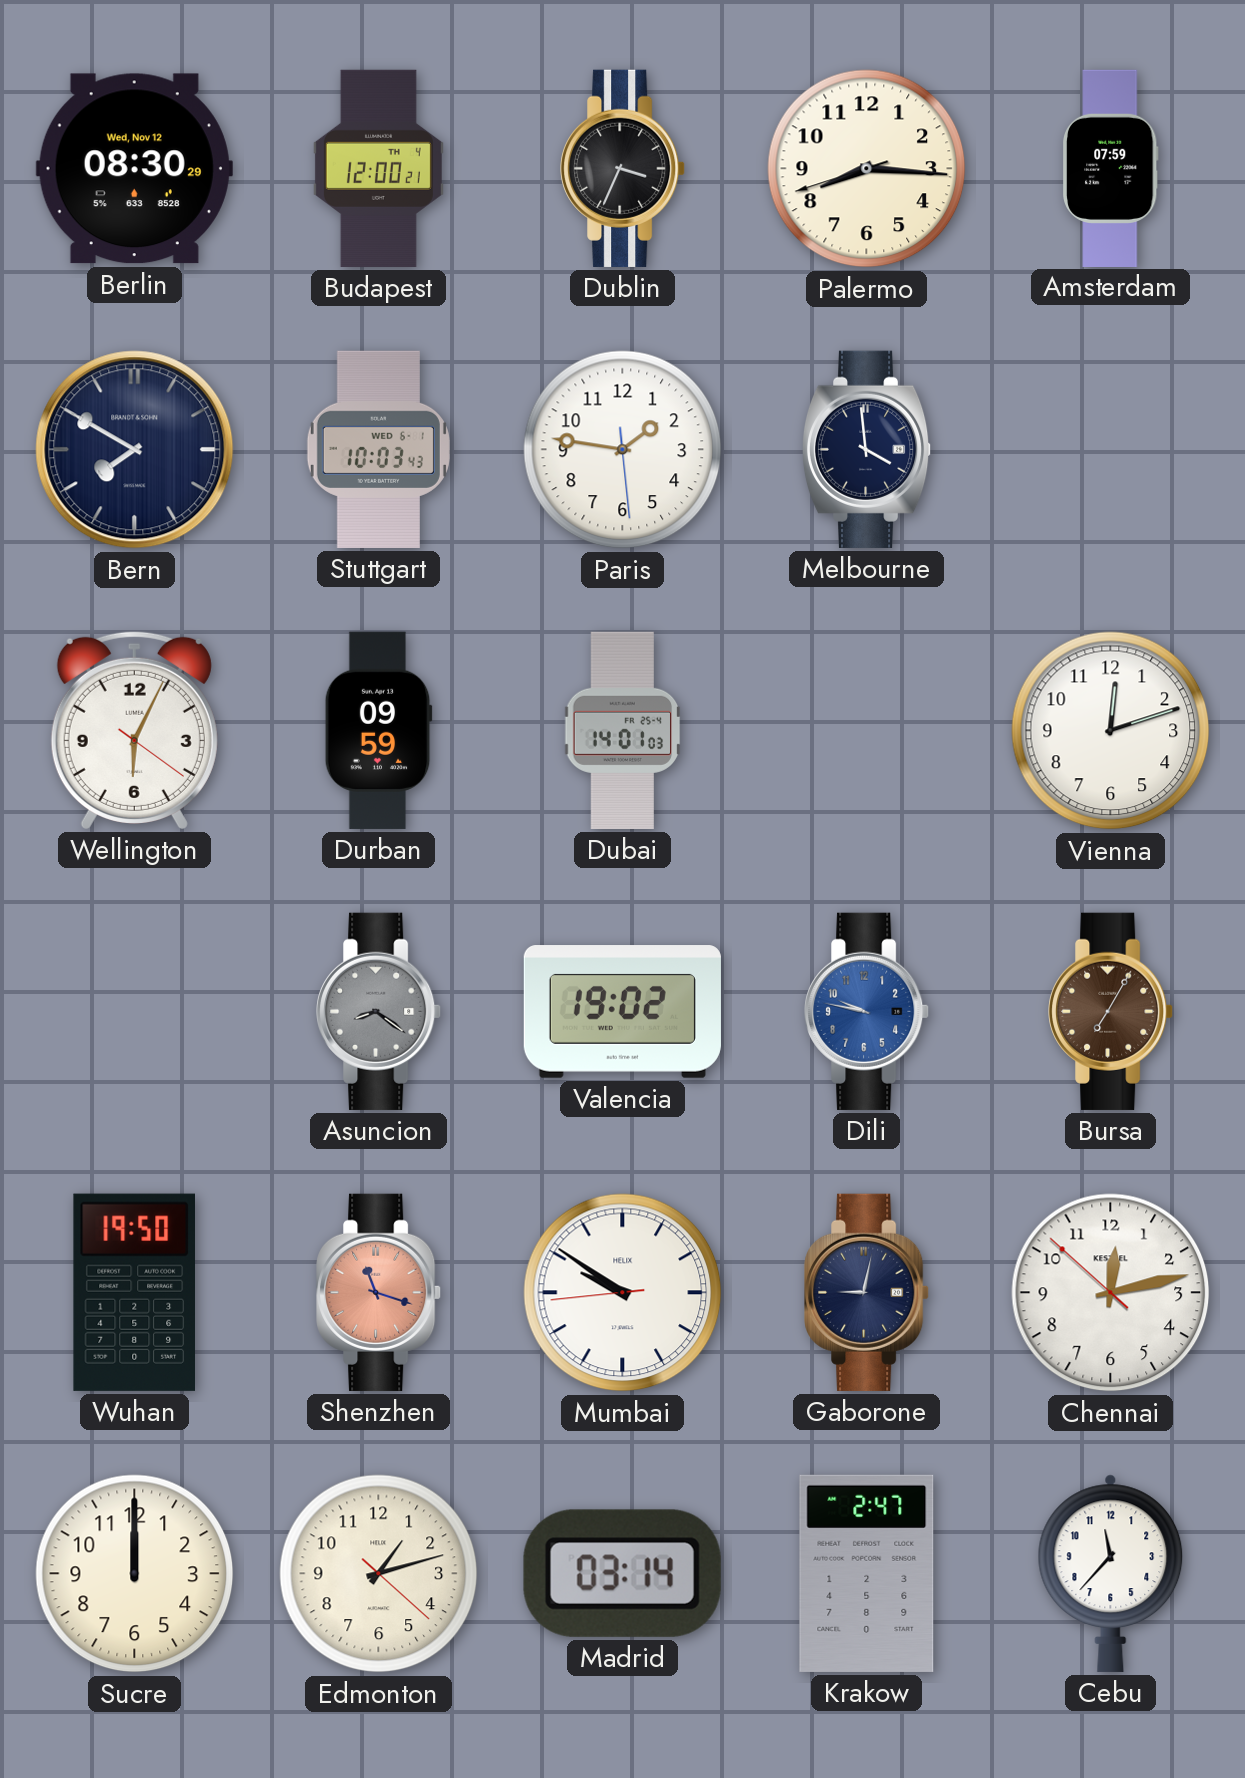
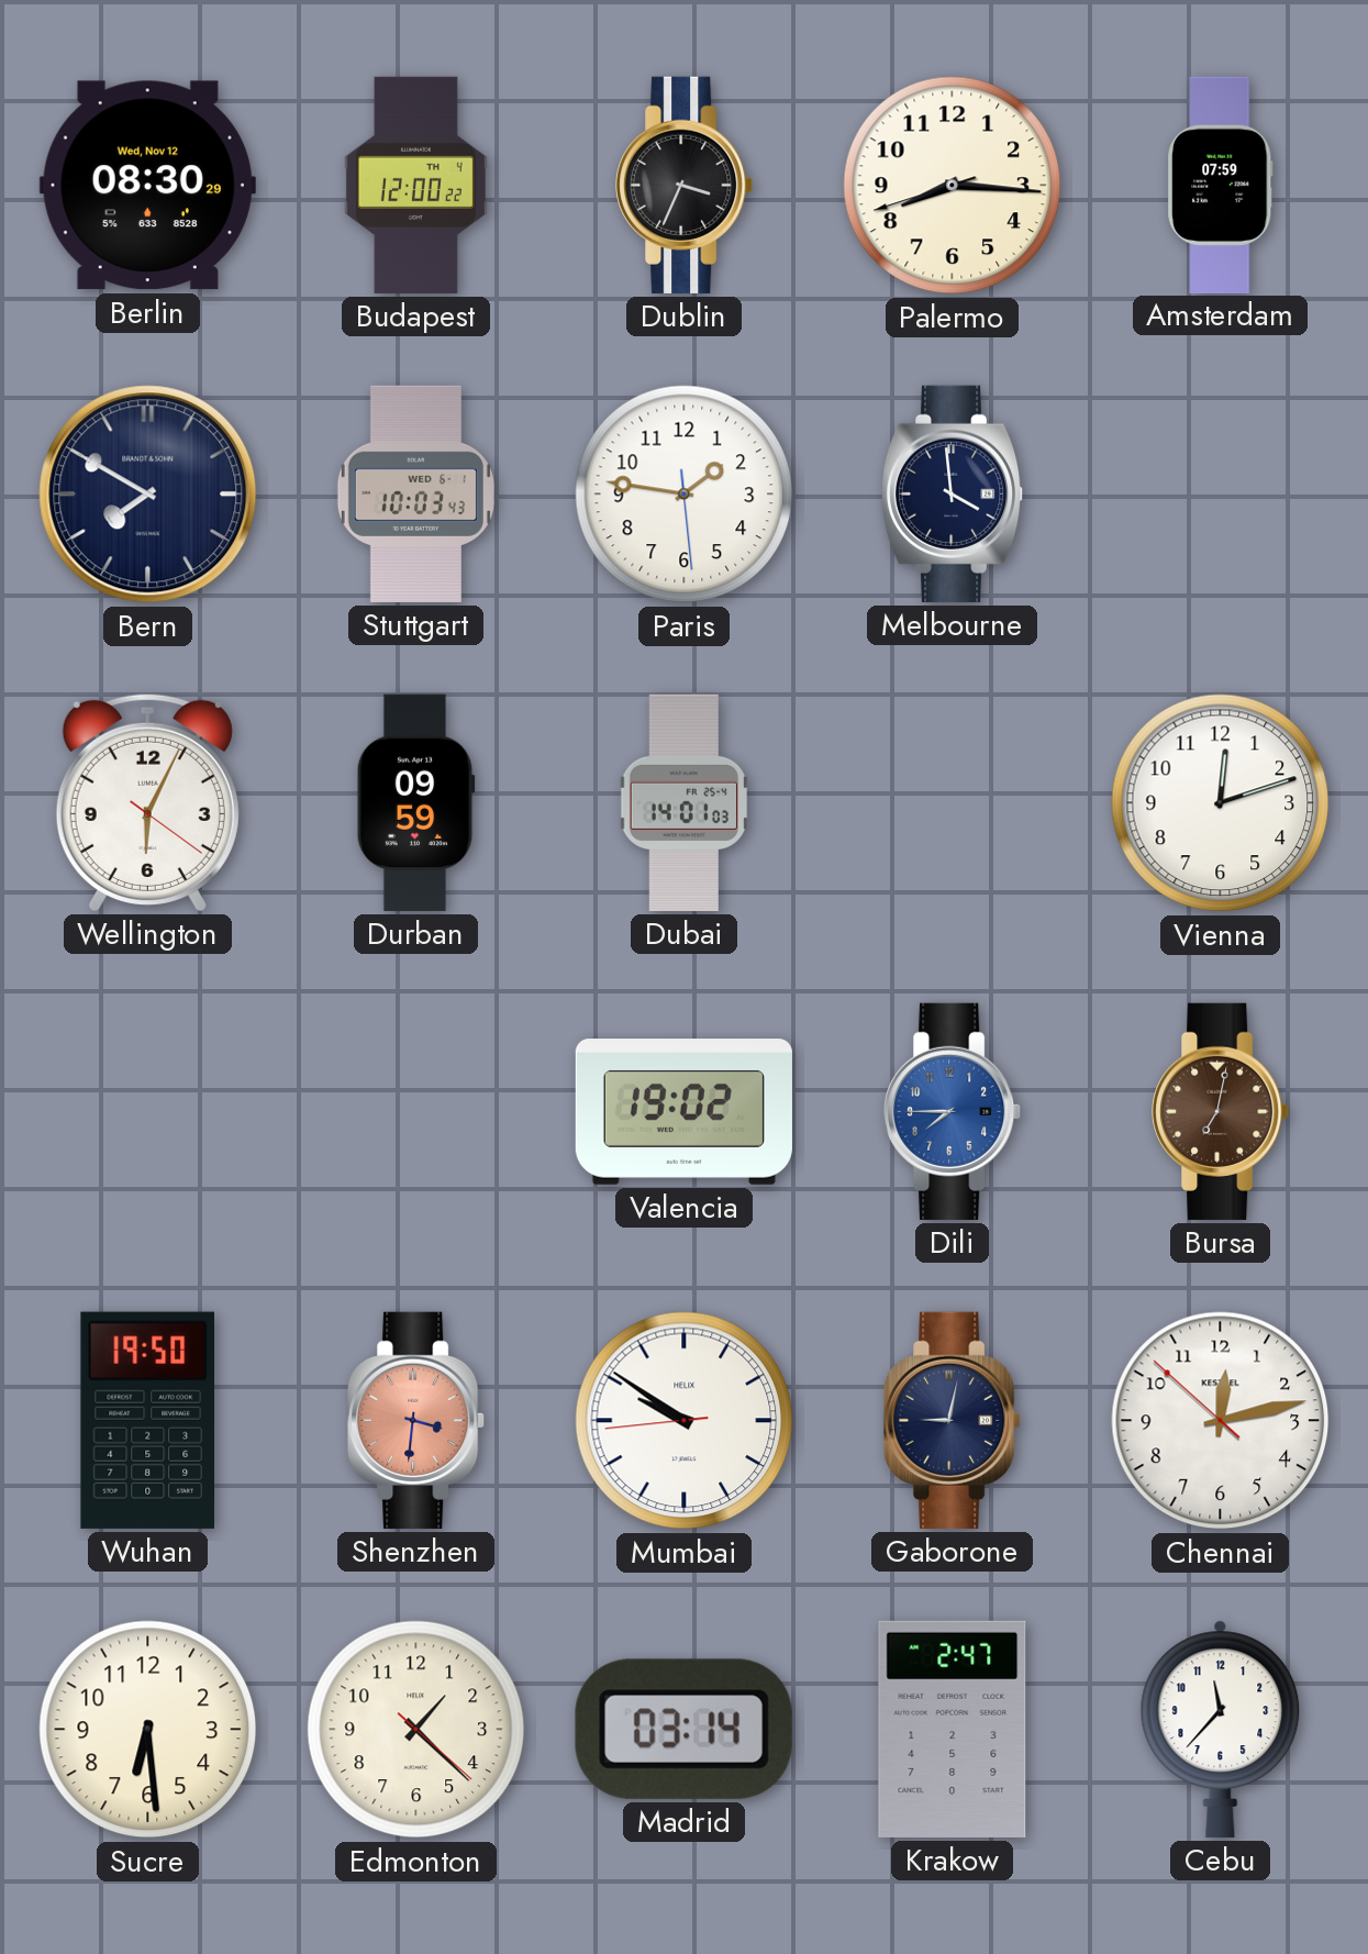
Budapest: 12:00:21 -> 12:00:22
Asuncion: 8:21 -> none
Dili: 9:47 -> 7:45
Bursa: 7:05 -> 7:02
Shenzhen: 11:18 -> 3:31
Sucre: 12:00 -> 6:29
Edmonton: 1:12 -> 1:22
